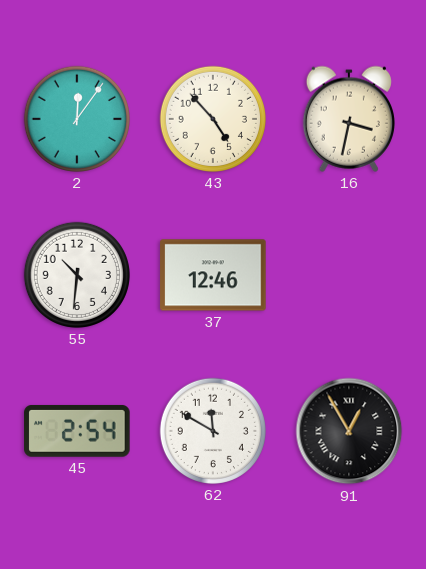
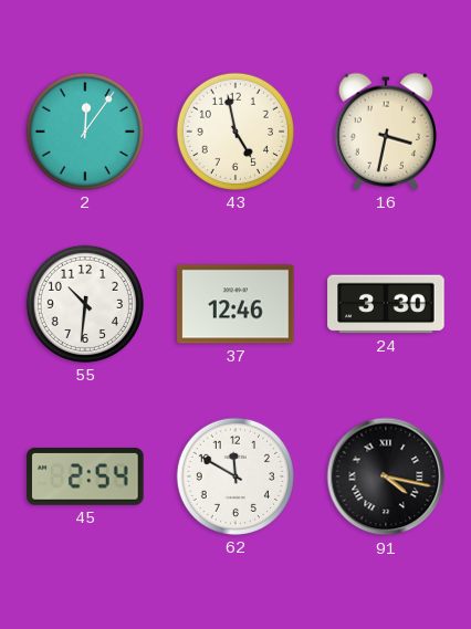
43: 4:53 -> 4:58
24: none -> 3:30
91: 12:55 -> 4:17
